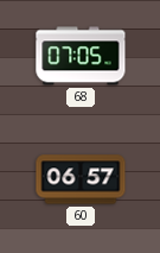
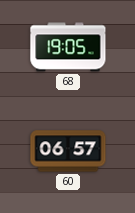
68: 07:05 -> 19:05
